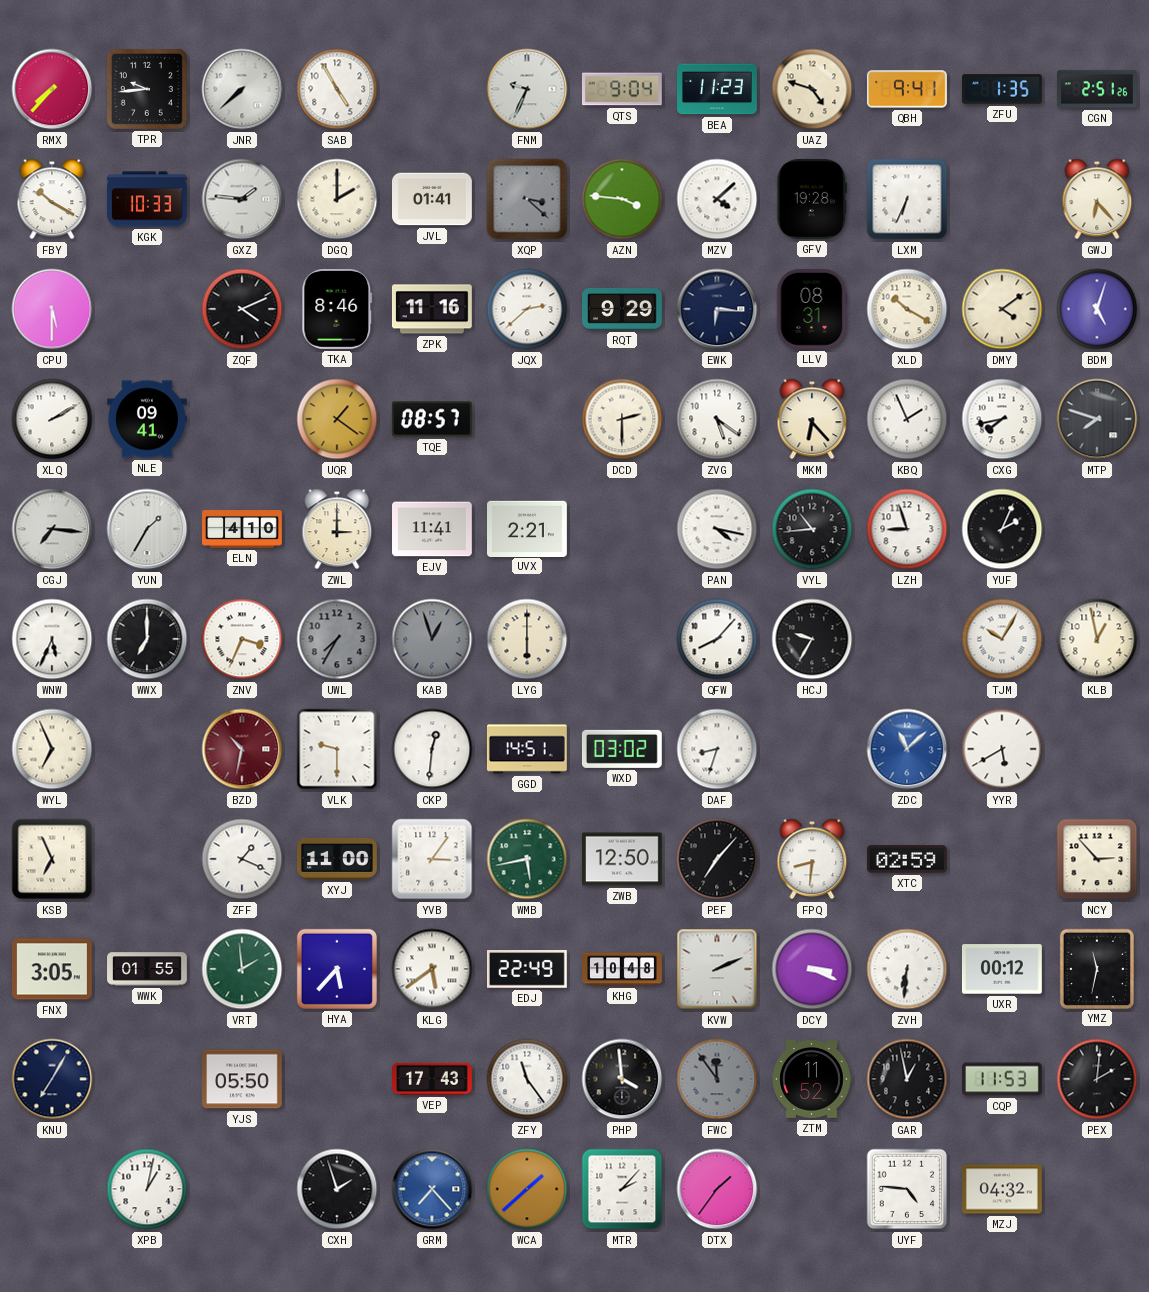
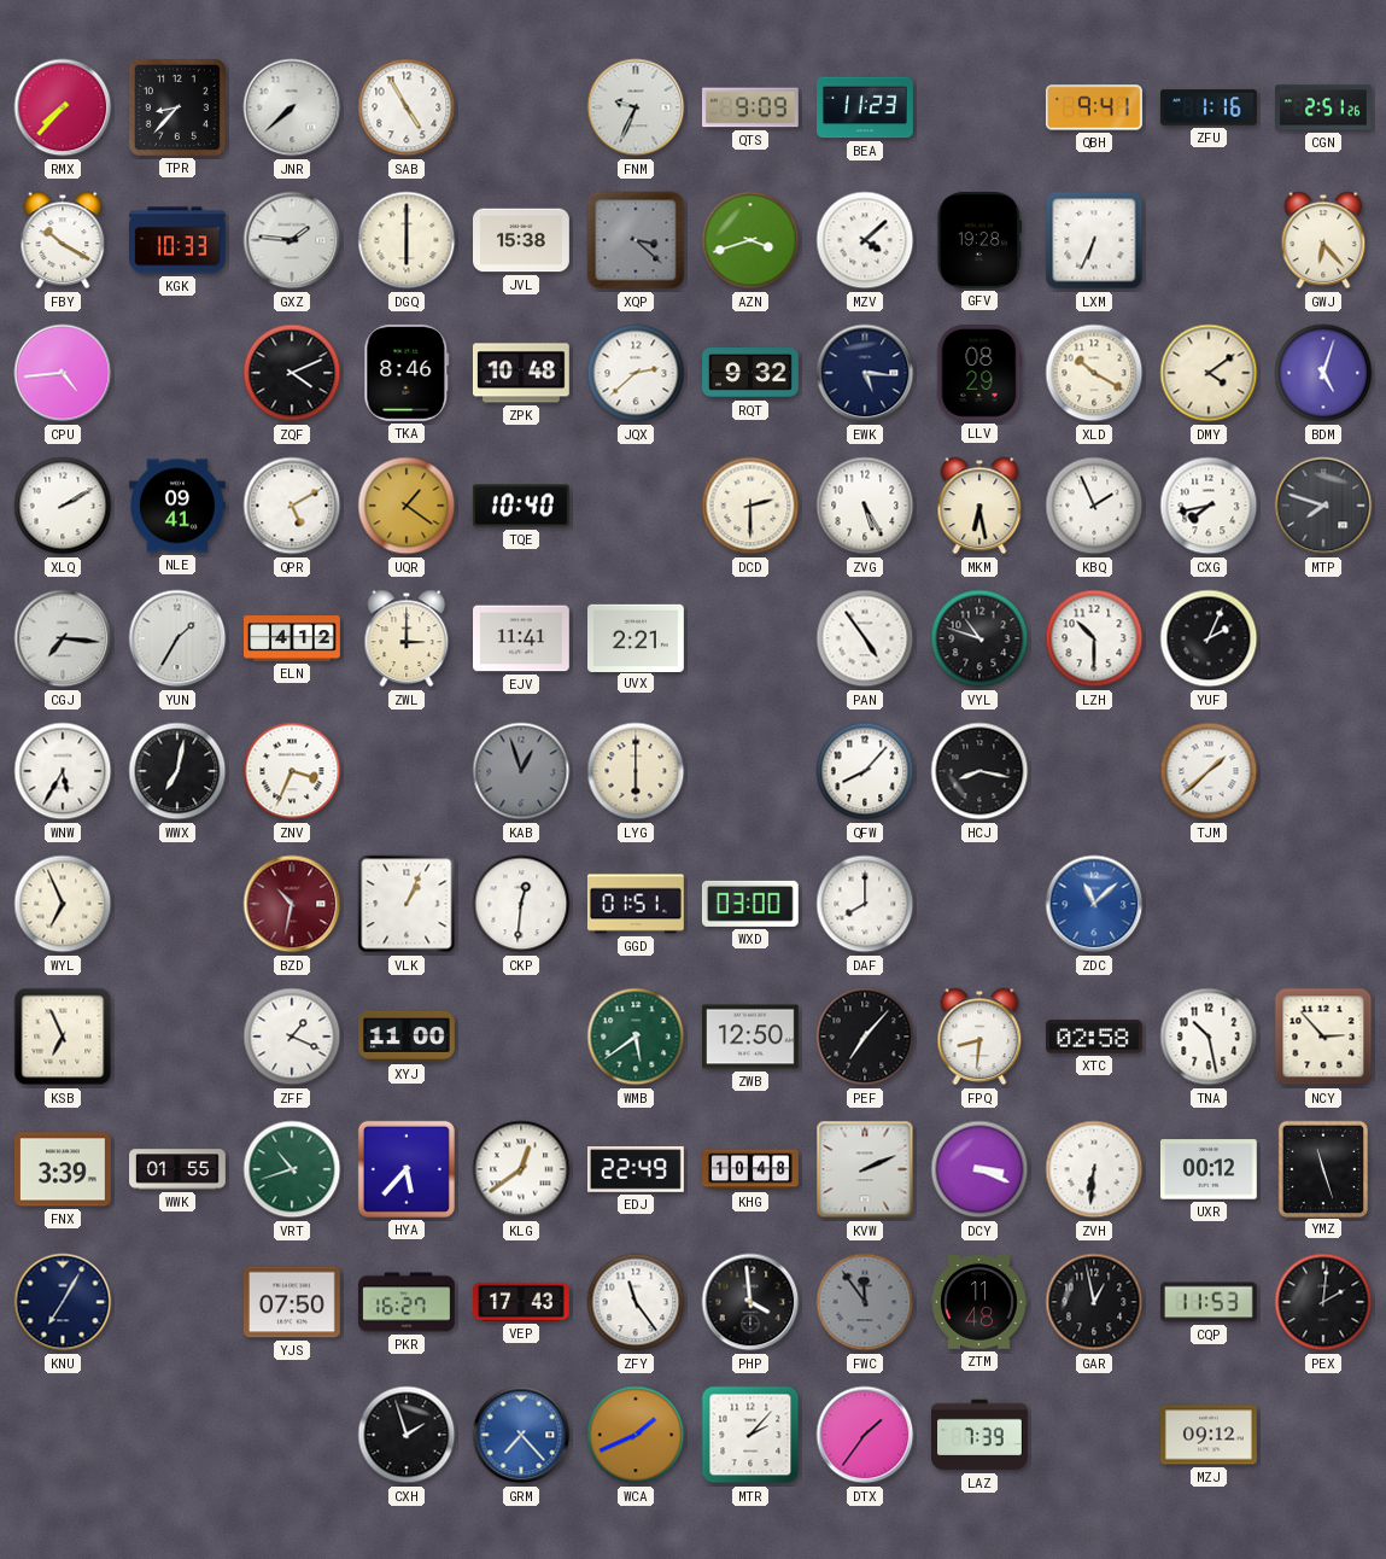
TPR: 9:44 -> 8:37
QTS: 9:04 -> 9:09
UAZ: 4:48 -> none
ZFU: 1:35 -> 1:16
DGQ: 2:00 -> 6:00
JVL: 01:41 -> 15:38
AZN: 3:46 -> 3:42
CPU: 5:30 -> 4:44
ZPK: 11:16 -> 10:48
RQT: 9:29 -> 9:32
EWK: 6:16 -> 5:16
LLV: 08:31 -> 08:29
QPR: none -> 5:10
TQE: 08:57 -> 10:40
ZVG: 5:21 -> 5:25
MKM: 6:23 -> 6:28
ELN: 4:10 -> 4:12
PAN: 4:17 -> 4:54
VYL: 10:44 -> 10:48
LZH: 8:57 -> 10:30
WNW: 5:34 -> 5:35
WWX: 7:00 -> 7:02
UWL: 7:35 -> none
HCJ: 9:35 -> 8:17
TJM: 10:05 -> 1:38
KLB: 12:58 -> none
VLK: 9:30 -> 1:04
GGD: 14:51 -> 01:51
WXD: 03:02 -> 03:00
DAF: 8:33 -> 8:00
YYR: 5:40 -> none
YVB: 3:06 -> none
WMB: 5:43 -> 5:39
XTC: 02:59 -> 02:58
TNA: none -> 10:28
FNX: 3:05 -> 3:39
VRT: 1:59 -> 10:42
KLG: 5:39 -> 12:39
YMZ: 11:32 -> 11:27
YJS: 05:50 -> 07:50
PKR: none -> 16:27
ZTM: 11:52 -> 11:48
XPB: 1:02 -> none
WCA: 1:38 -> 1:41
LAZ: none -> 7:39
UYF: 4:46 -> none
MZJ: 04:32 -> 09:12
